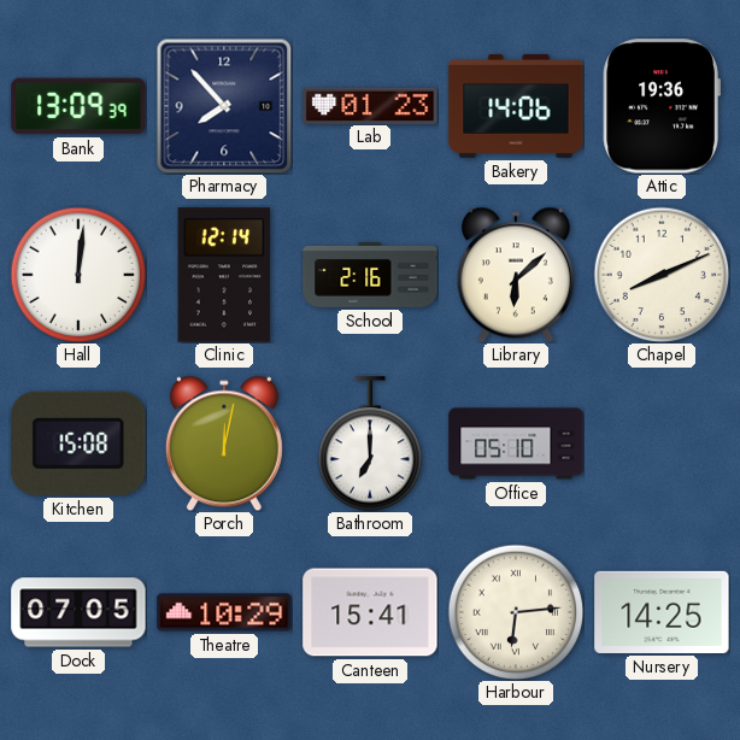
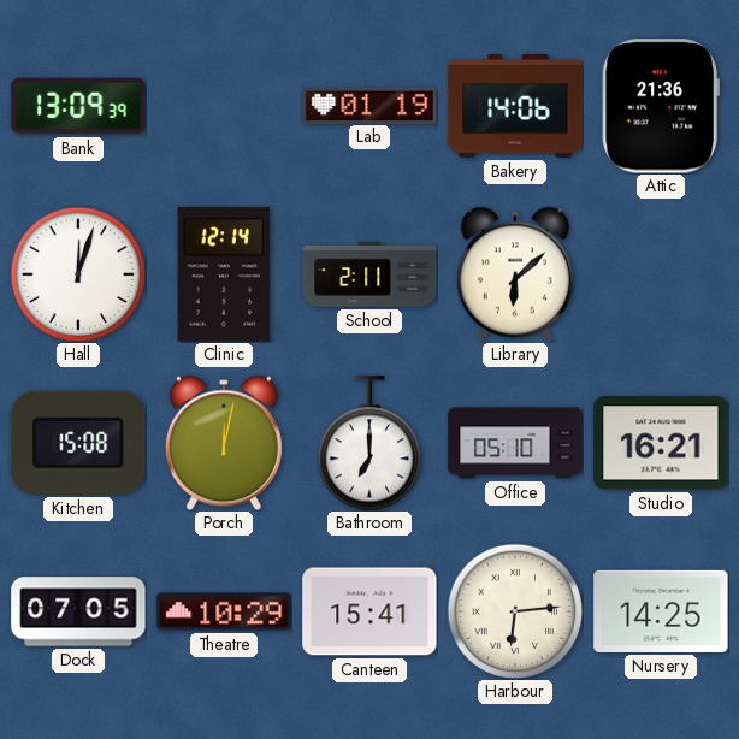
Pharmacy: 7:53 -> none
Lab: 01:23 -> 01:19
Attic: 19:36 -> 21:36
Hall: 12:01 -> 12:03
School: 2:16 -> 2:11
Chapel: 8:11 -> none
Studio: none -> 16:21
